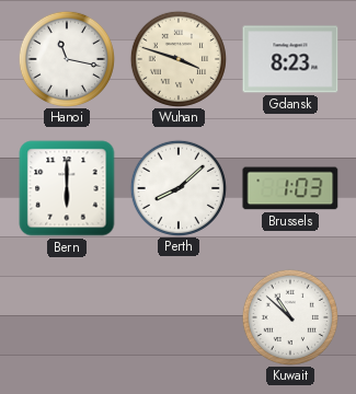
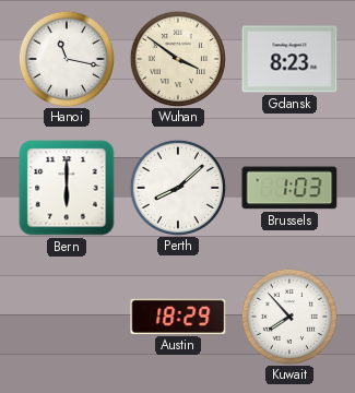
Wuhan: 3:48 -> 3:51
Austin: none -> 18:29
Kuwait: 10:52 -> 7:53
